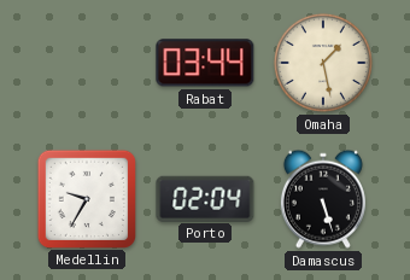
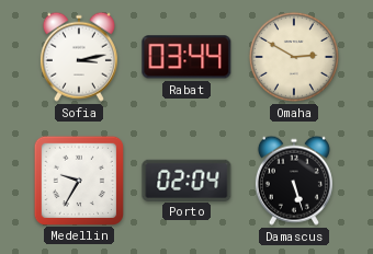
Sofia: none -> 3:13
Omaha: 1:28 -> 2:50
